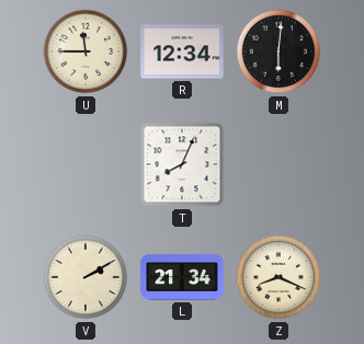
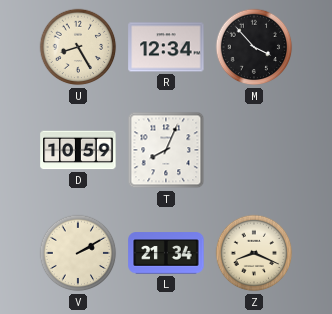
U: 11:45 -> 8:25
M: 6:01 -> 3:53
D: none -> 10:59
